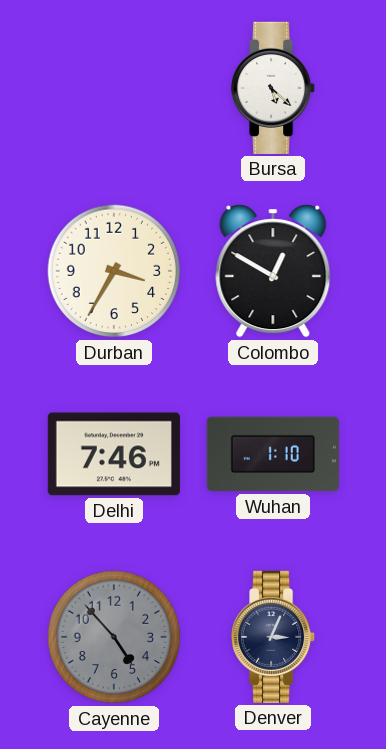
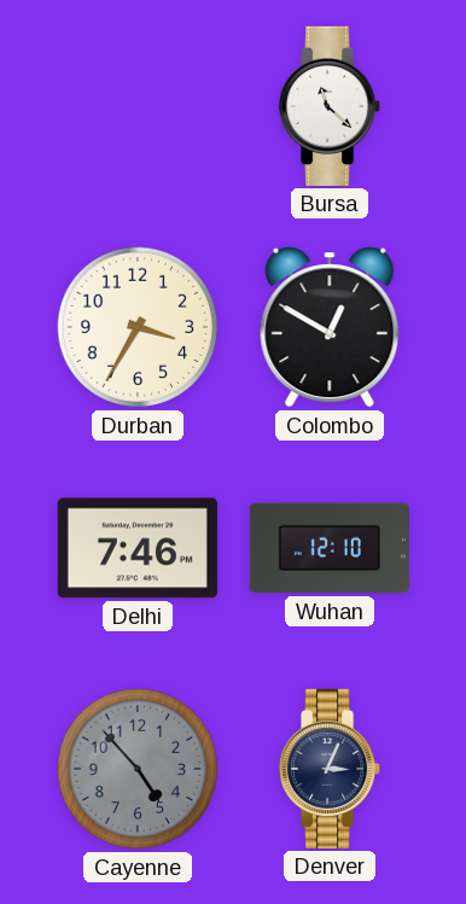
Bursa: 5:22 -> 11:22
Wuhan: 1:10 -> 12:10
